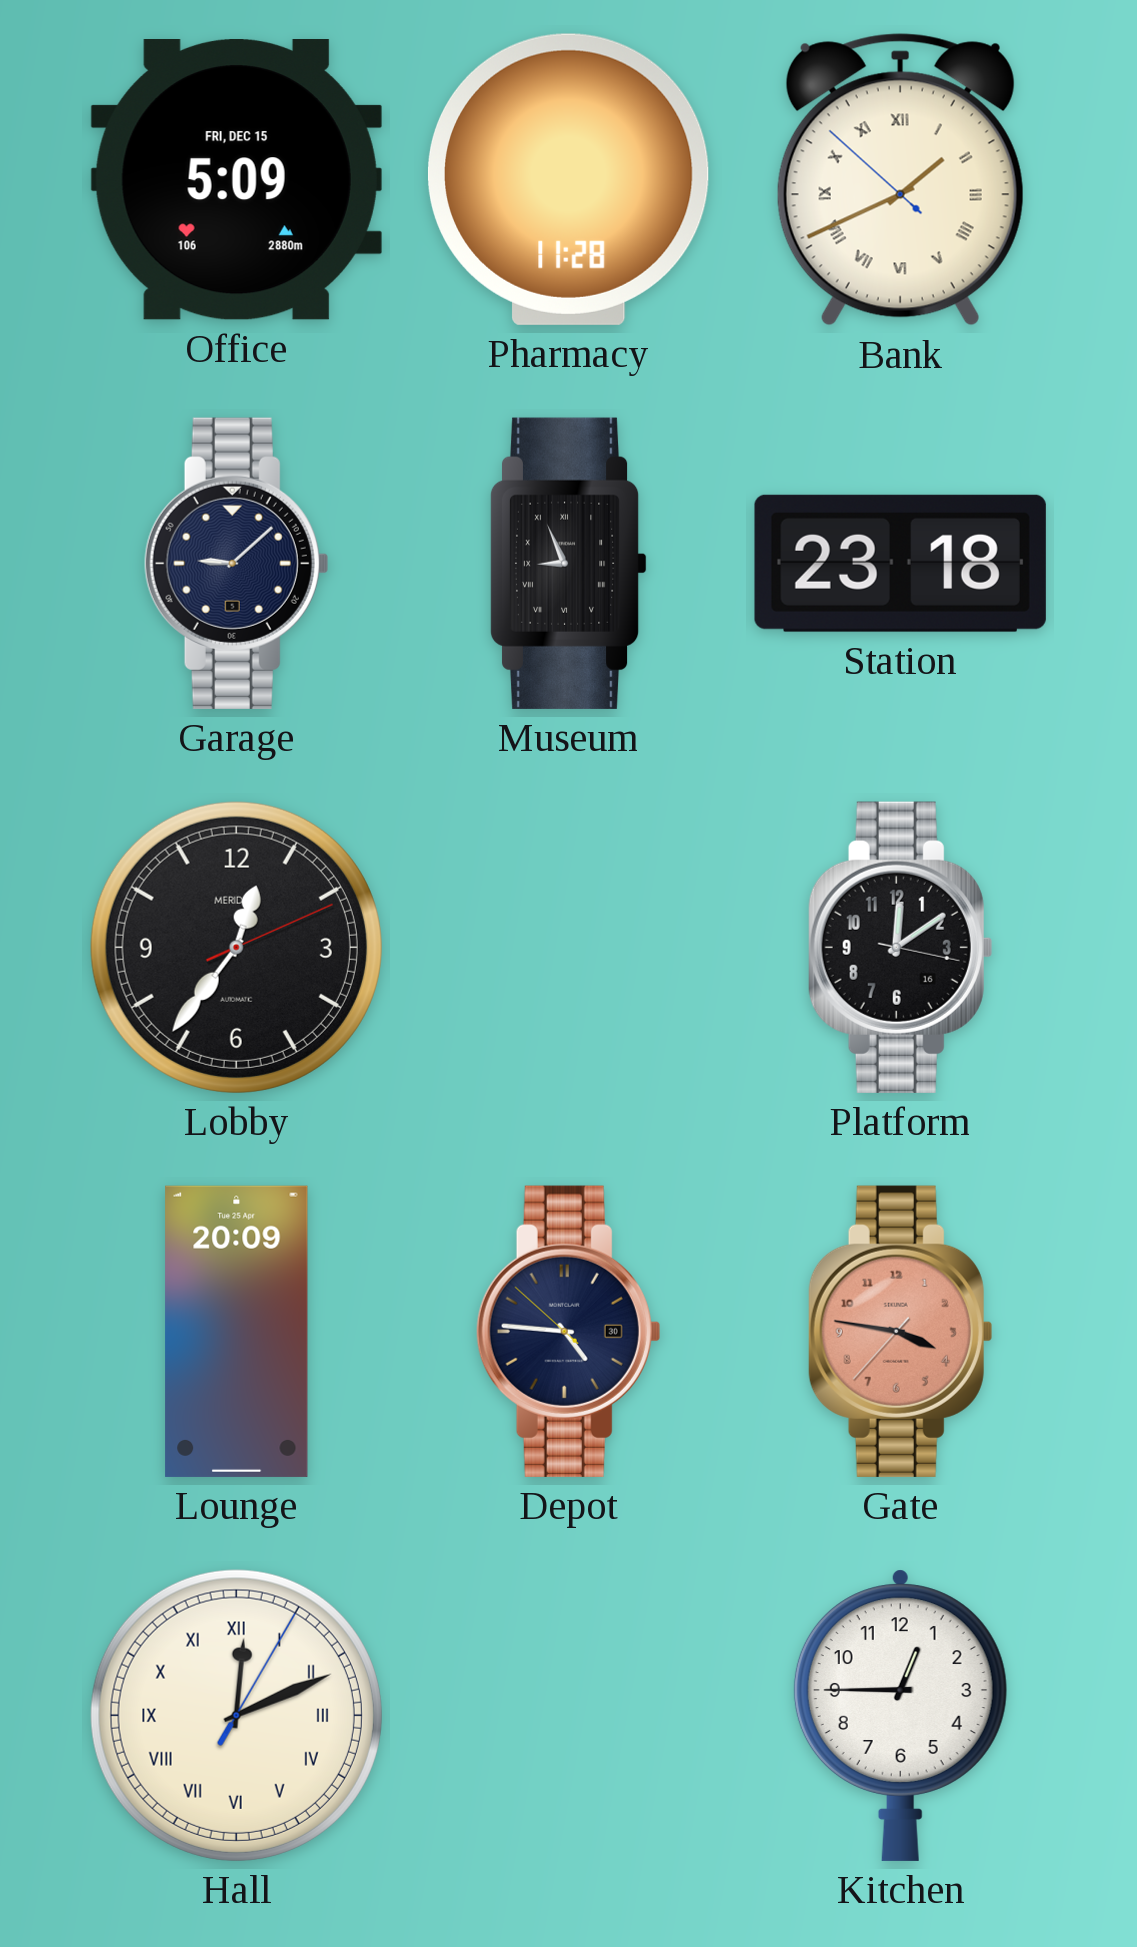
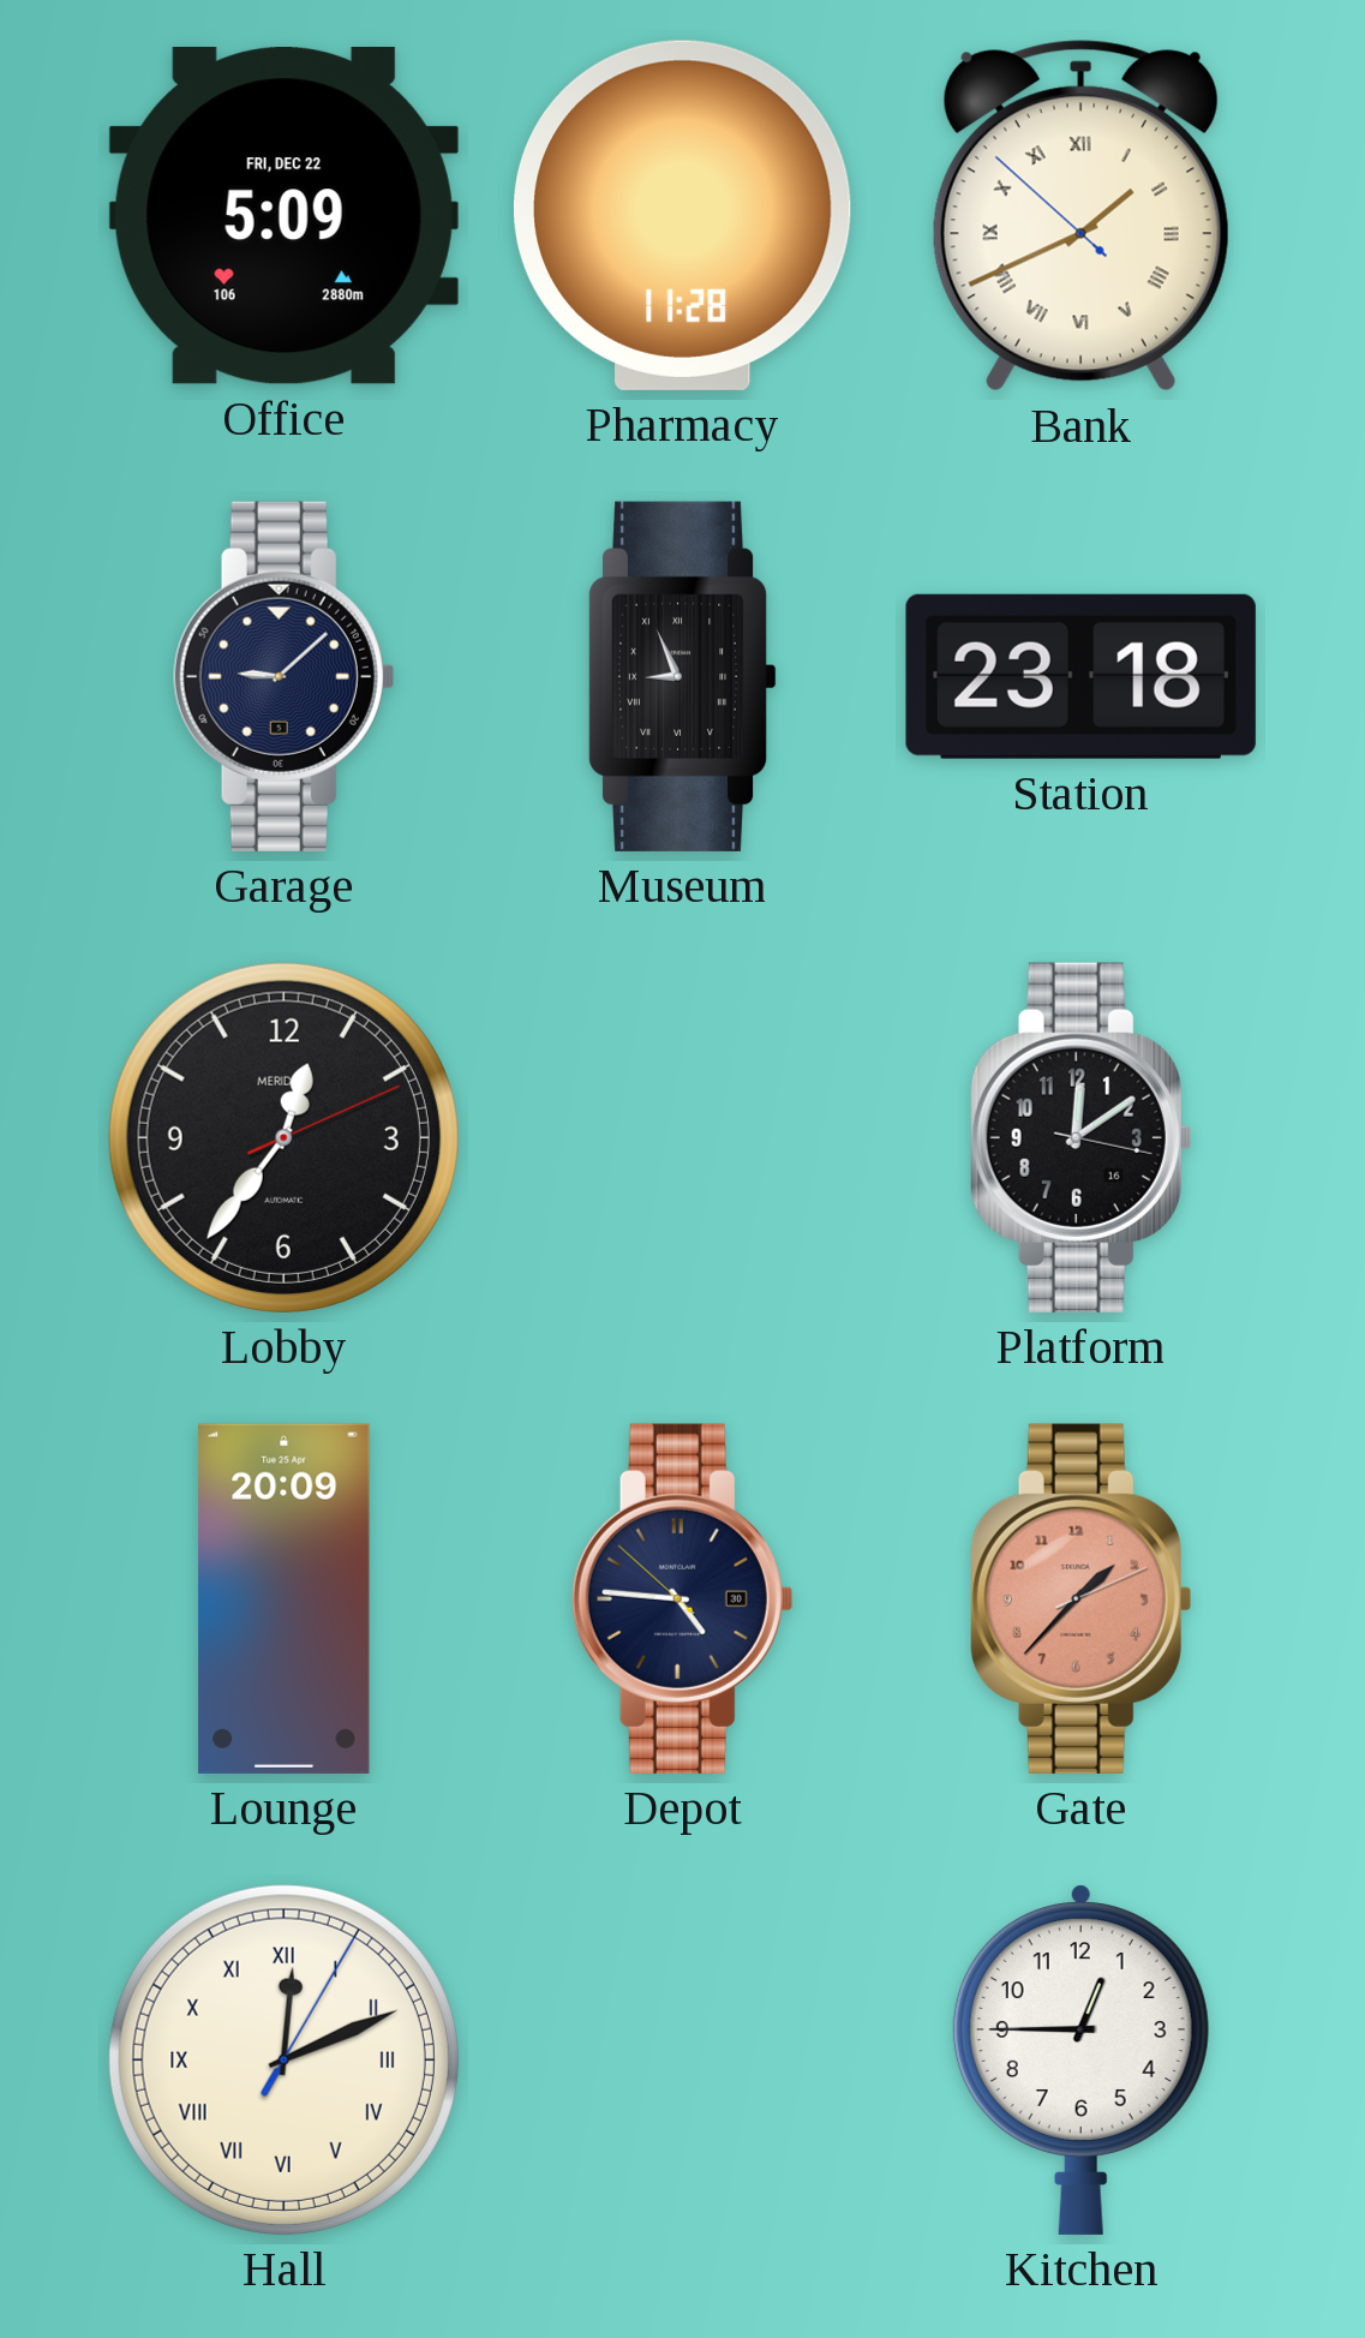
Office date: FRI, DEC 15 -> FRI, DEC 22
Gate: 3:46 -> 1:37
